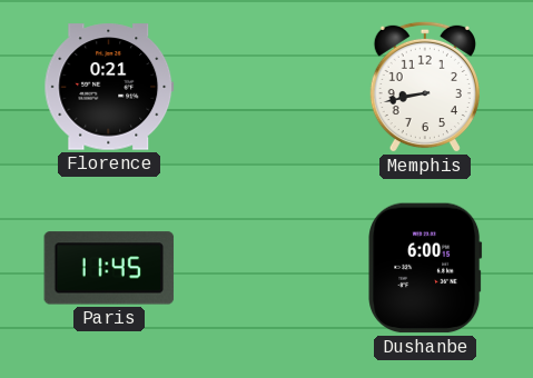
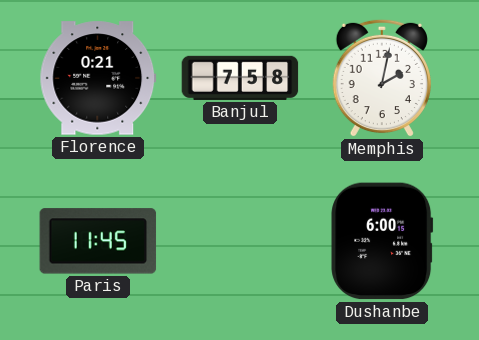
Banjul: none -> 7:58
Memphis: 8:43 -> 2:02
